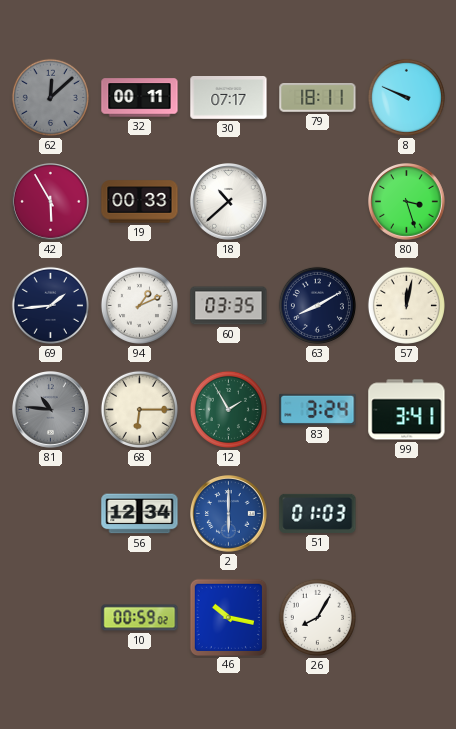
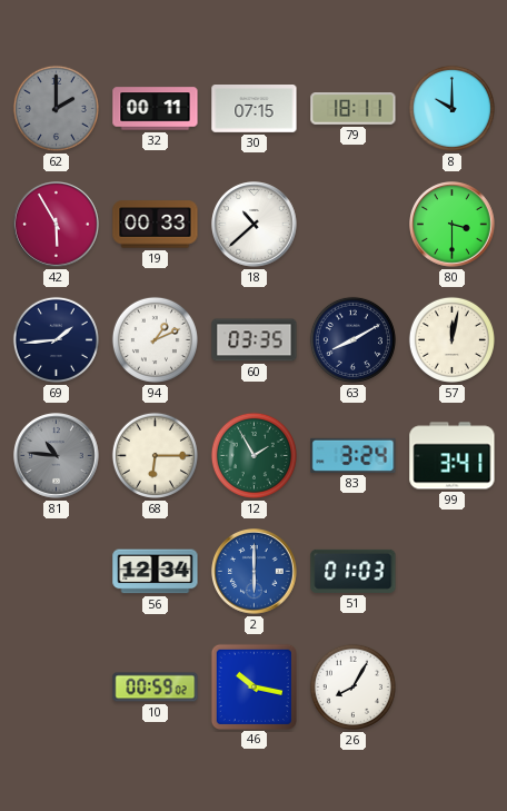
62: 12:08 -> 2:00
30: 07:17 -> 07:15
8: 9:49 -> 10:00
80: 3:27 -> 3:30
